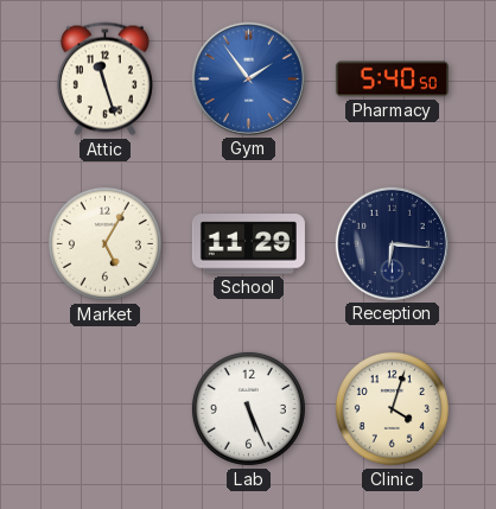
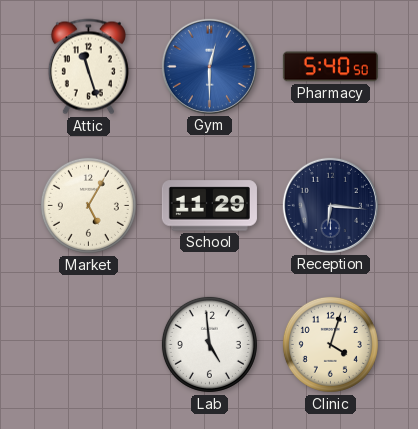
Gym: 1:54 -> 12:30
Lab: 5:26 -> 4:59
